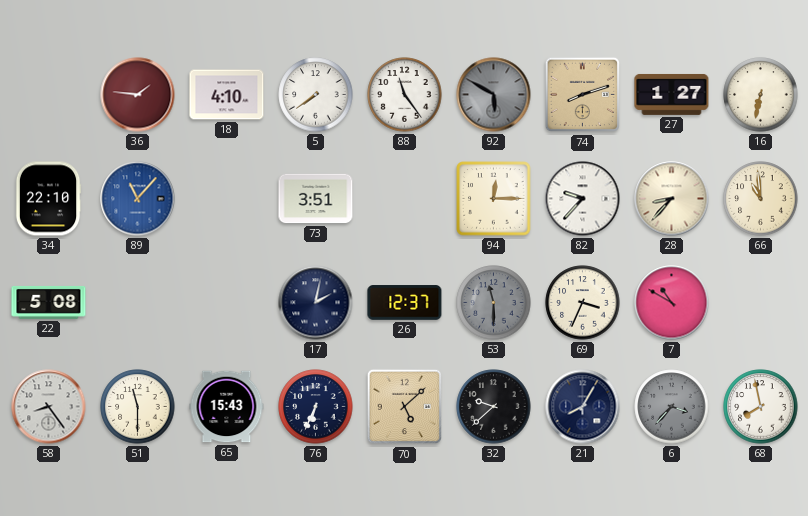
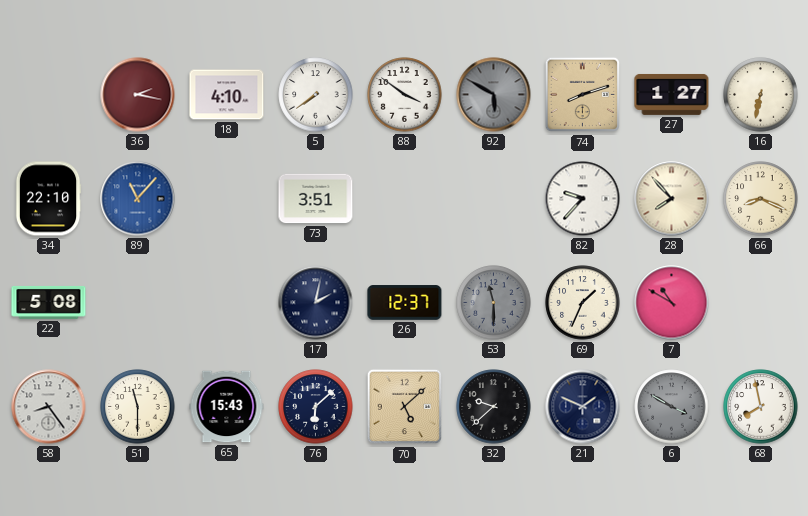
36: 1:46 -> 2:17
88: 11:24 -> 3:51
94: 12:15 -> none
28: 8:37 -> 7:53
66: 10:59 -> 8:19
69: 3:34 -> 1:34
76: 6:34 -> 6:08
21: 8:05 -> 1:49
6: 3:37 -> 3:50
